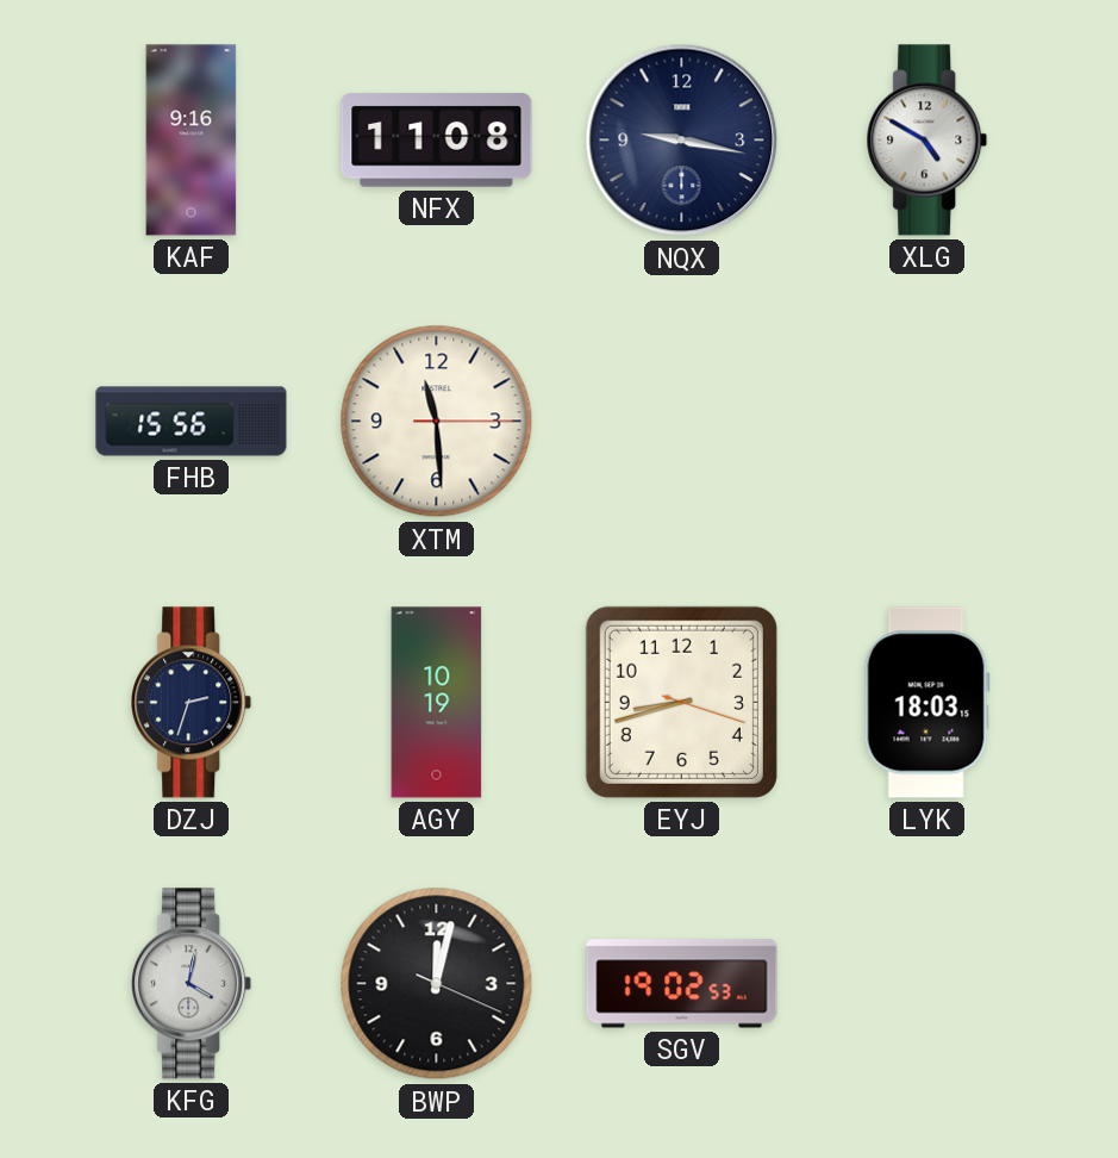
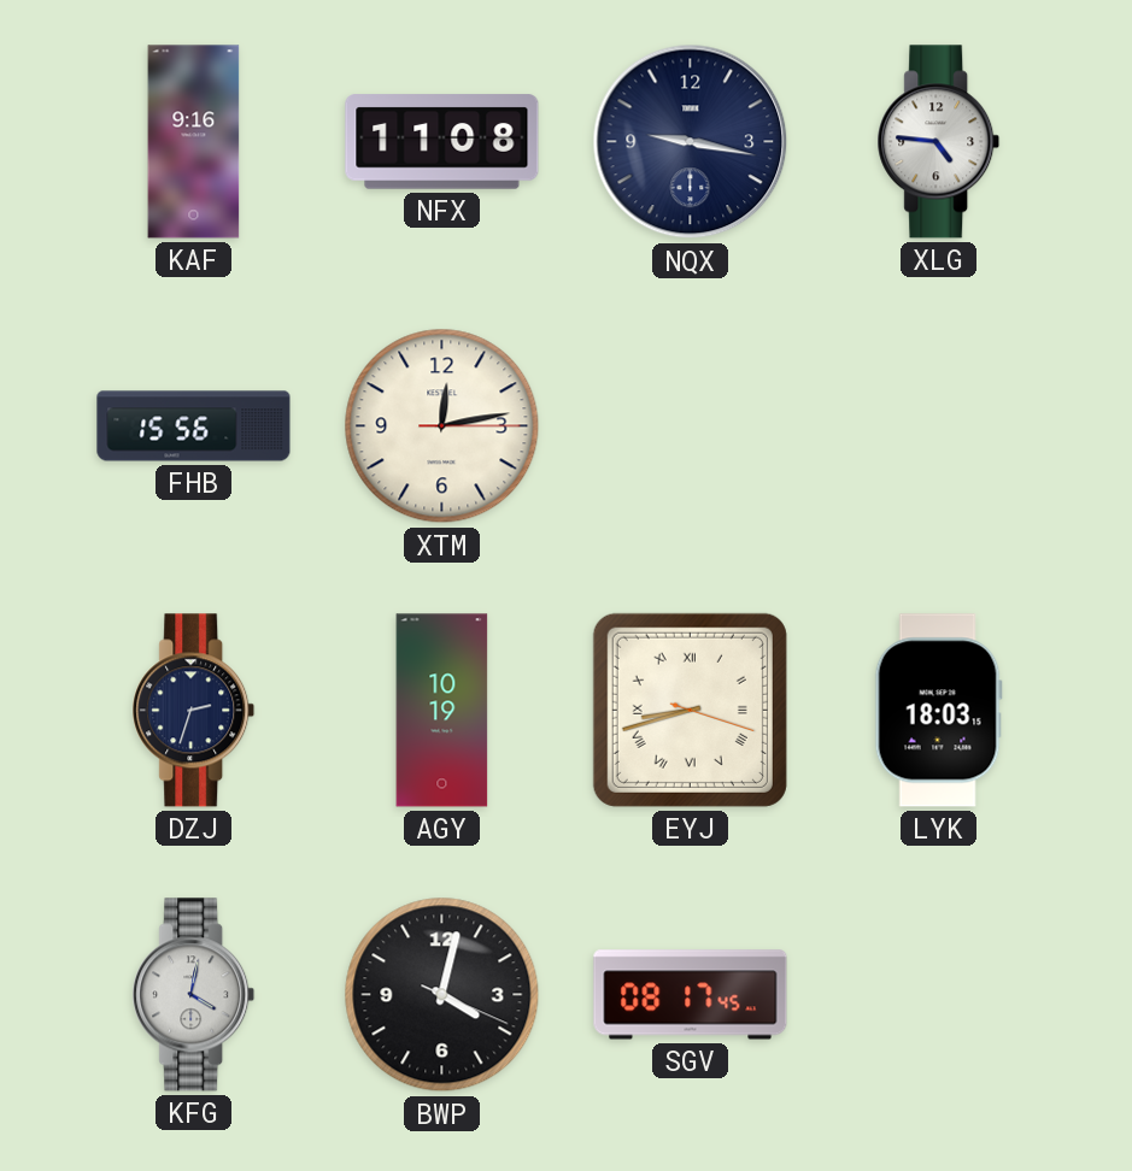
XLG: 4:50 -> 4:46
XTM: 11:29 -> 12:13
EYJ numerals: Arabic -> Roman
BWP: 12:02 -> 4:02
SGV: 19:02 -> 08:17
